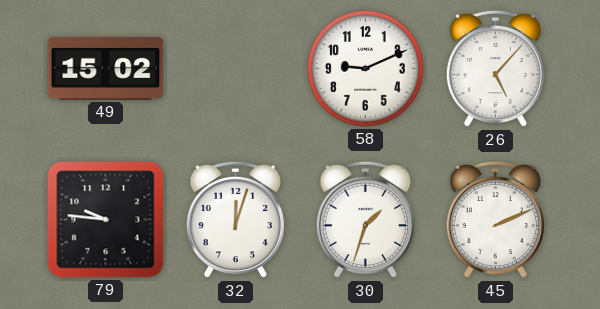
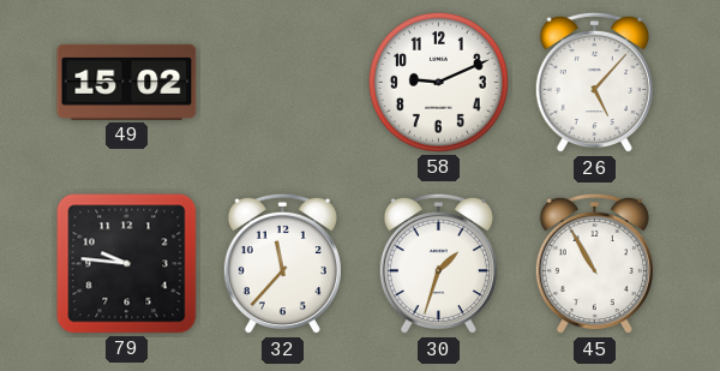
32: 12:03 -> 11:37
45: 2:11 -> 10:55
